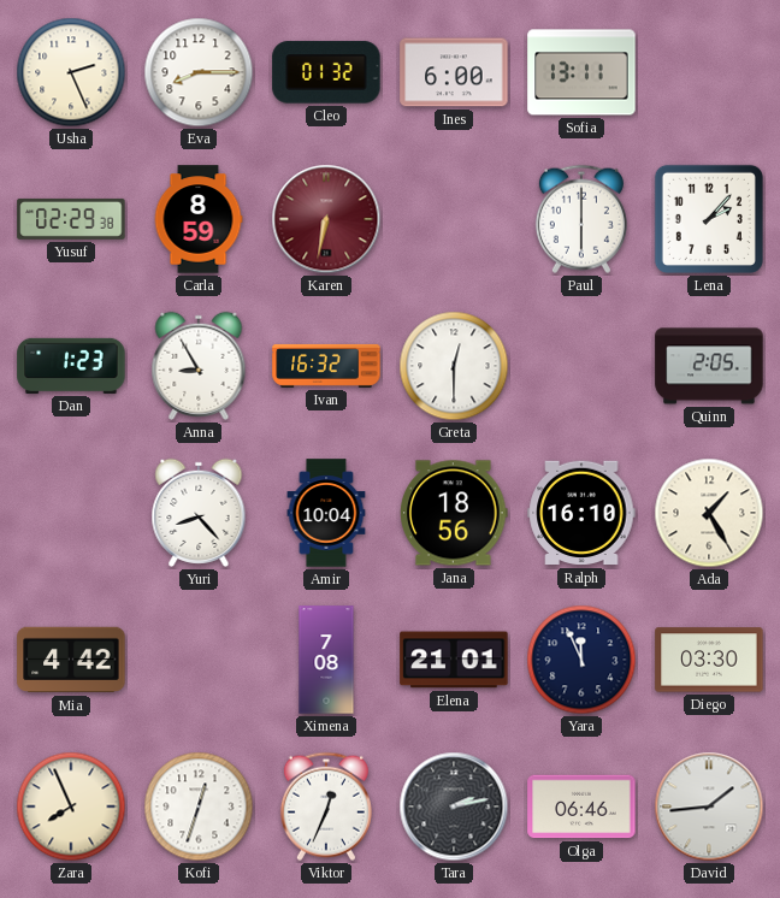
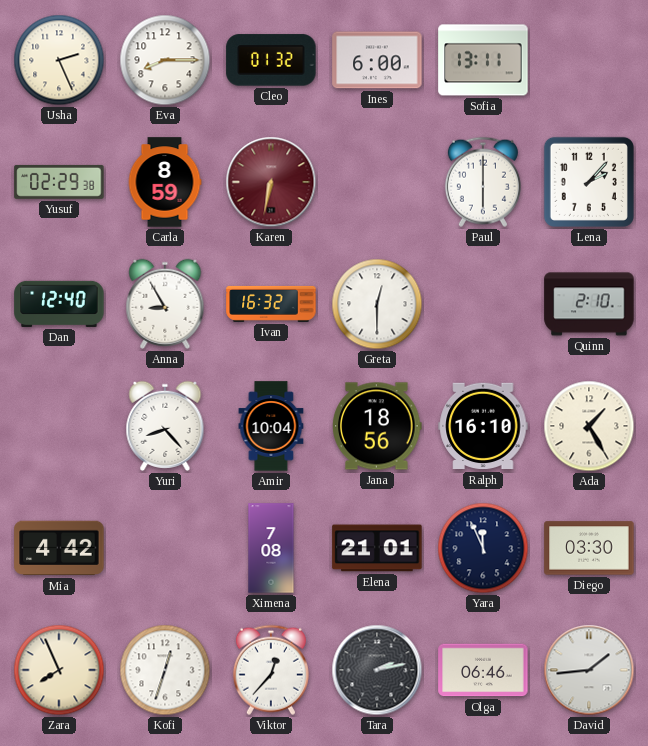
Dan: 1:23 -> 12:40
Quinn: 2:05 -> 2:10
Viktor: 12:34 -> 12:37
